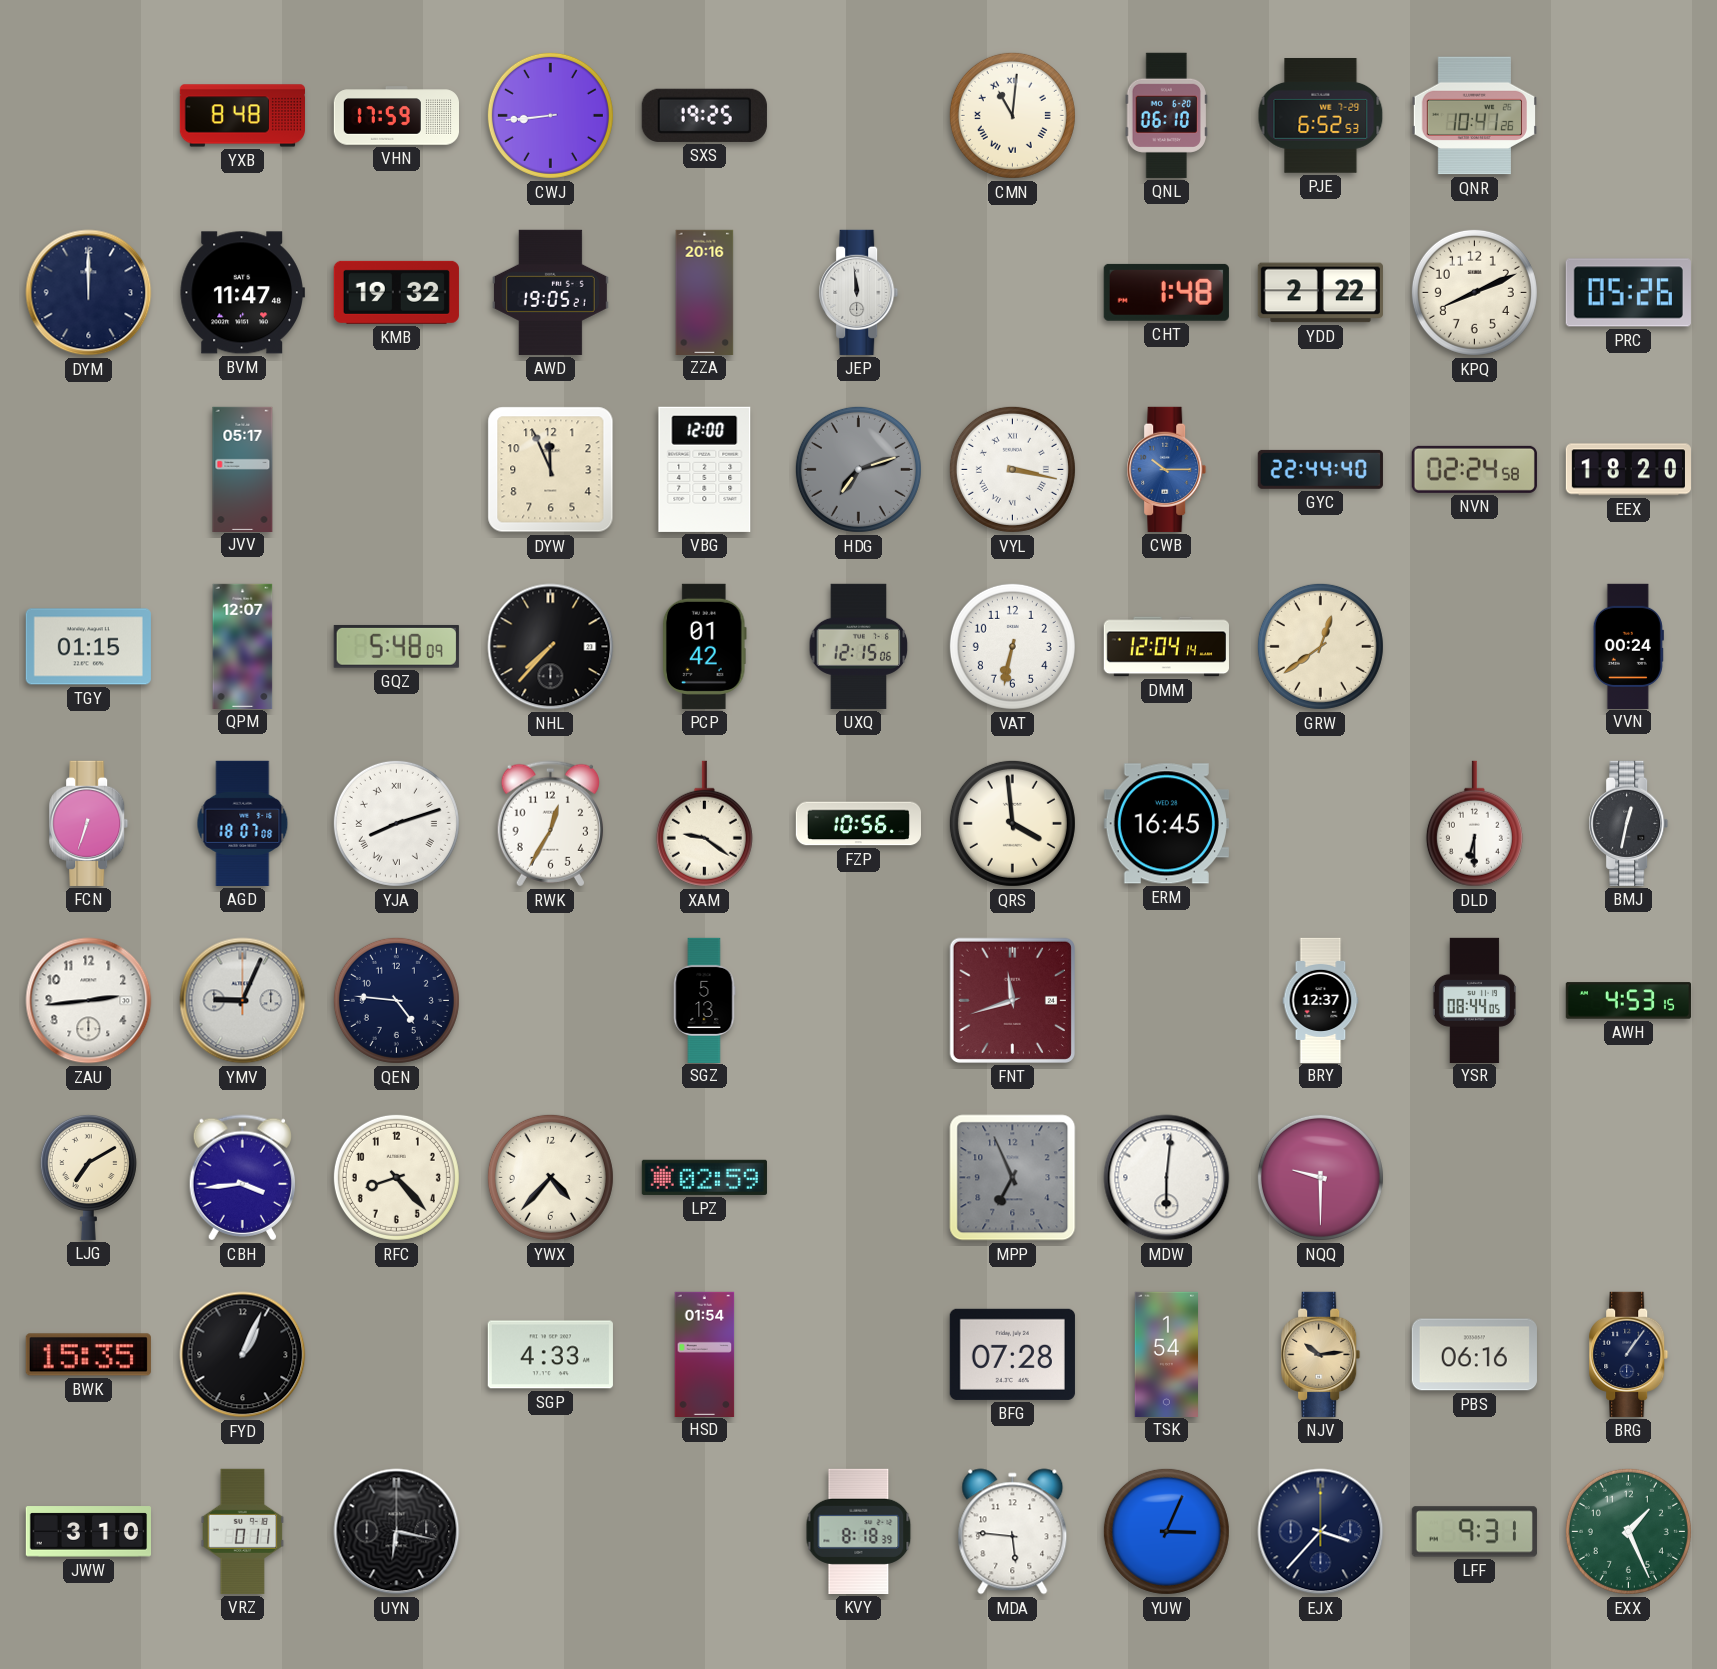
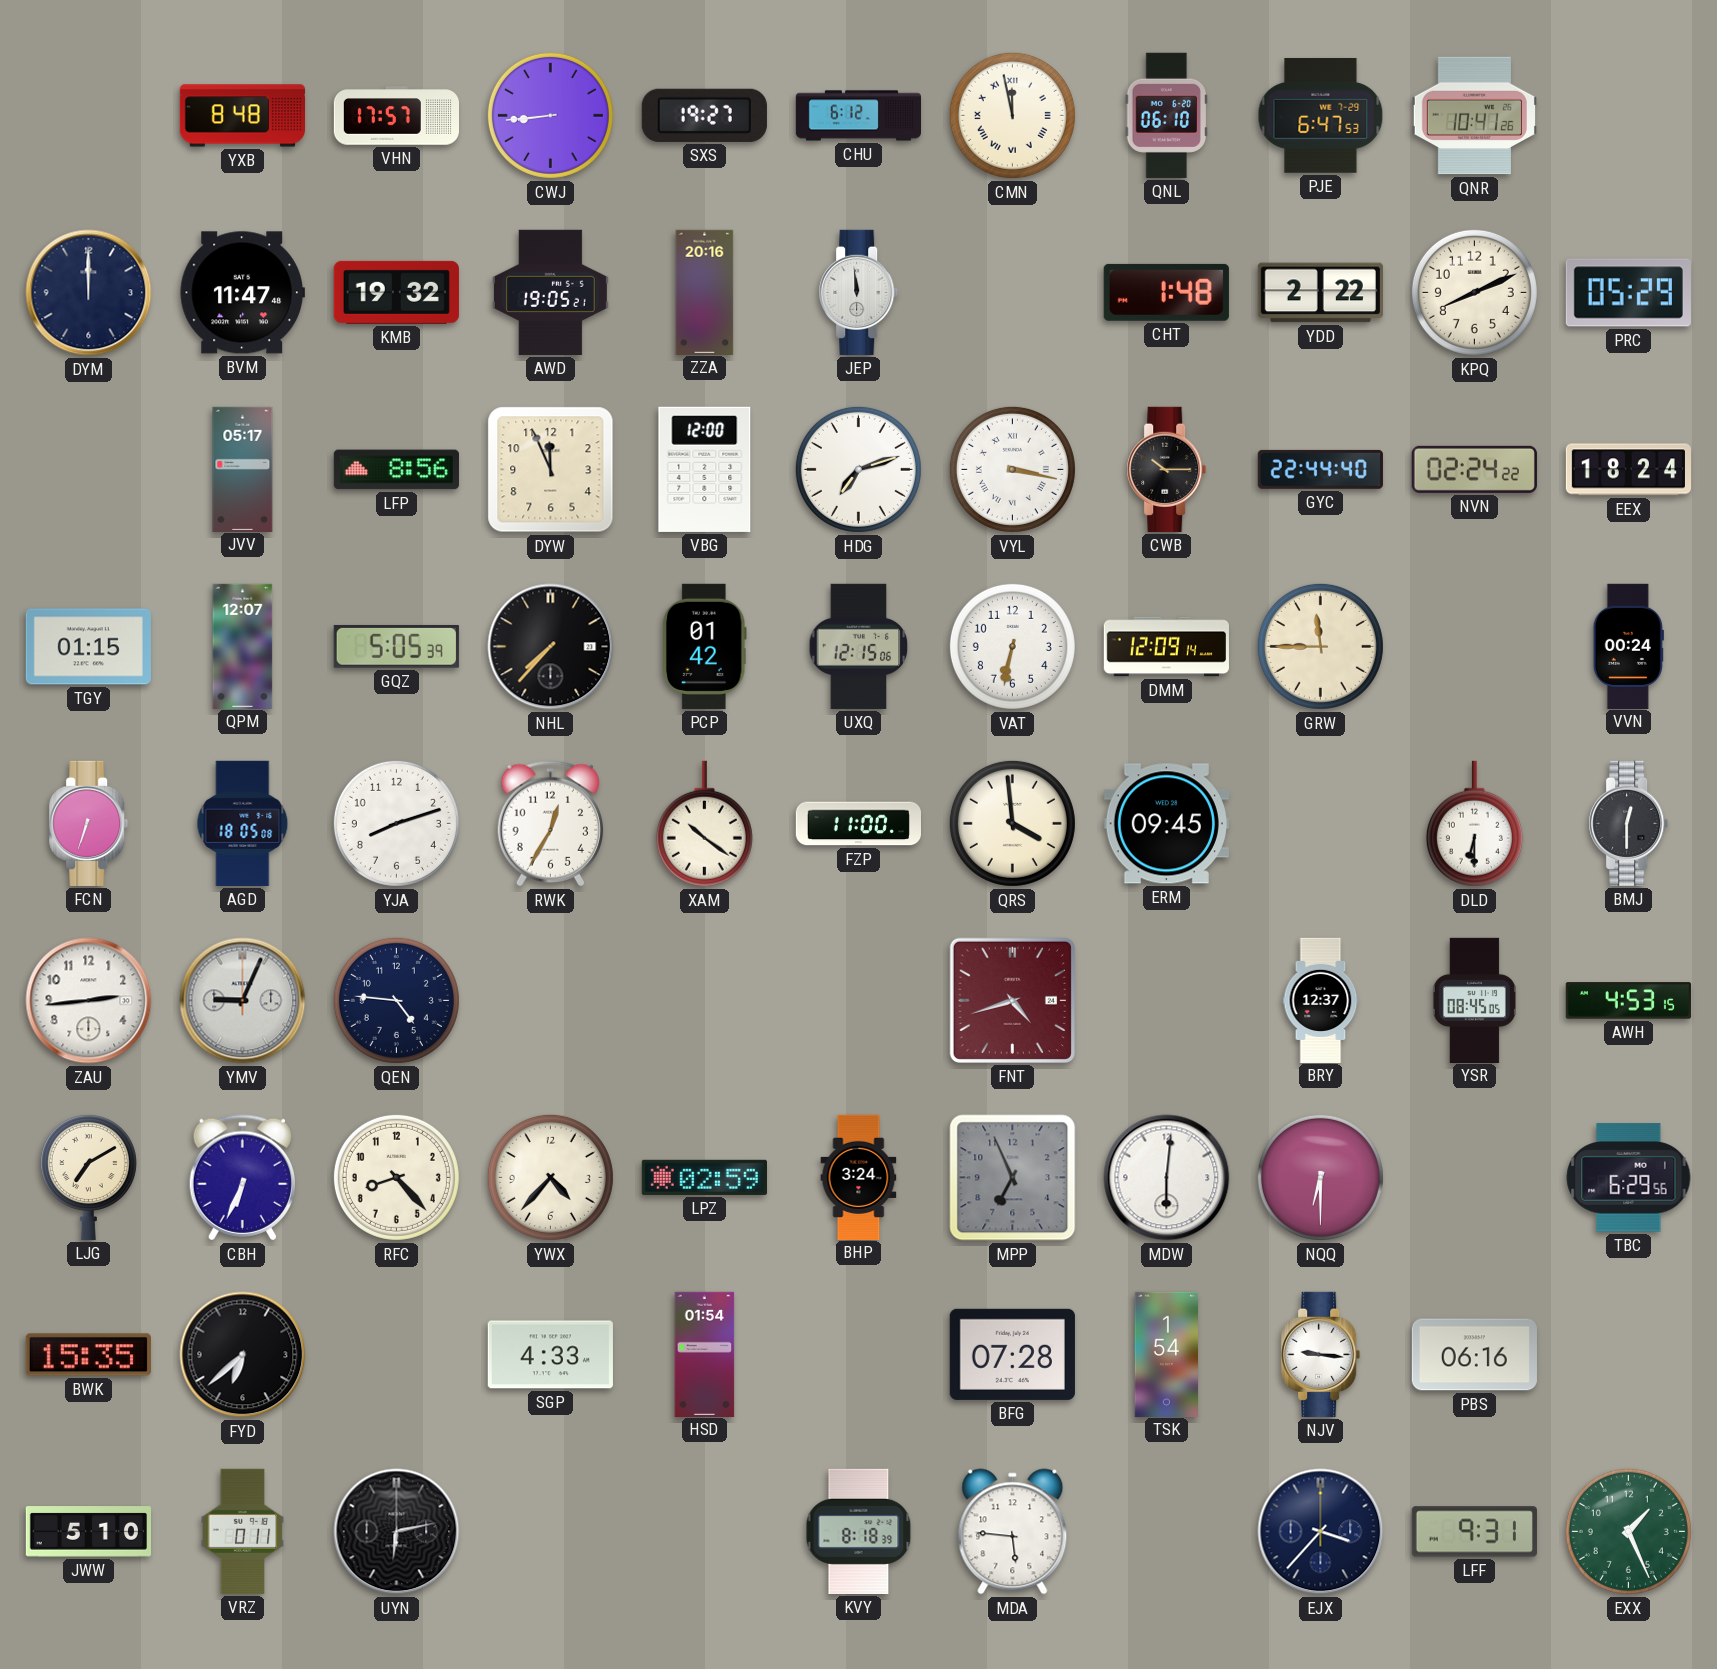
VHN: 17:59 -> 17:57
SXS: 19:25 -> 19:27
CHU: none -> 6:12
CMN: 11:01 -> 11:58
PJE: 6:52 -> 6:47
PRC: 05:26 -> 05:29
LFP: none -> 8:56
HDG dial: grey -> white
CWB dial: blue -> black
NVN: 02:24:58 -> 02:24:22
EEX: 18:20 -> 18:24
GQZ: 5:48 -> 5:05
DMM: 12:04 -> 12:09
GRW: 12:39 -> 11:45
AGD: 18:07 -> 18:05
YJA numerals: Roman -> Arabic
XAM: 9:21 -> 10:21
FZP: 10:56 -> 11:00
ERM: 16:45 -> 09:45
BMJ: 12:32 -> 12:30
SGZ: 5:13 -> none
FNT: 11:42 -> 4:42
YSR: 08:44 -> 08:45
CBH: 3:44 -> 6:34
BHP: none -> 3:24
NQQ: 9:30 -> 6:30
TBC: none -> 6:29
FYD: 1:04 -> 6:38
NJV: 10:14 -> 9:16
NJV dial: champagne -> white
BRG: 1:06 -> none
JWW: 3:10 -> 5:10
UYN: 6:17 -> 6:13
YUW: 3:04 -> none
